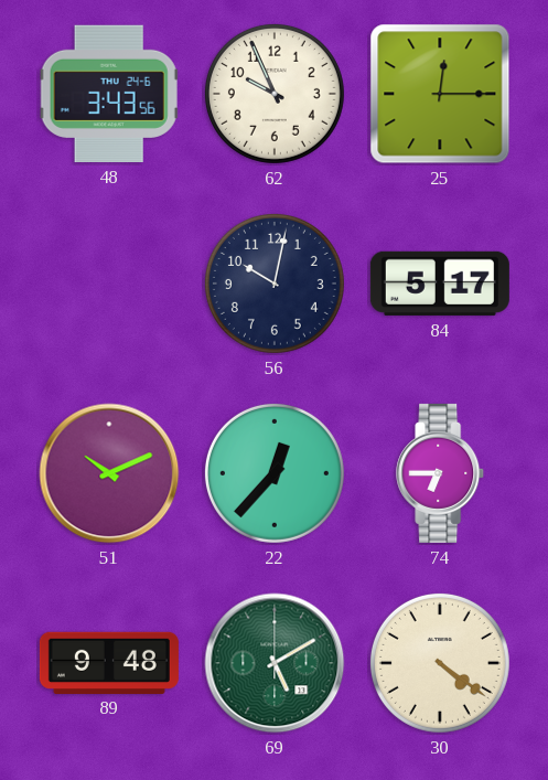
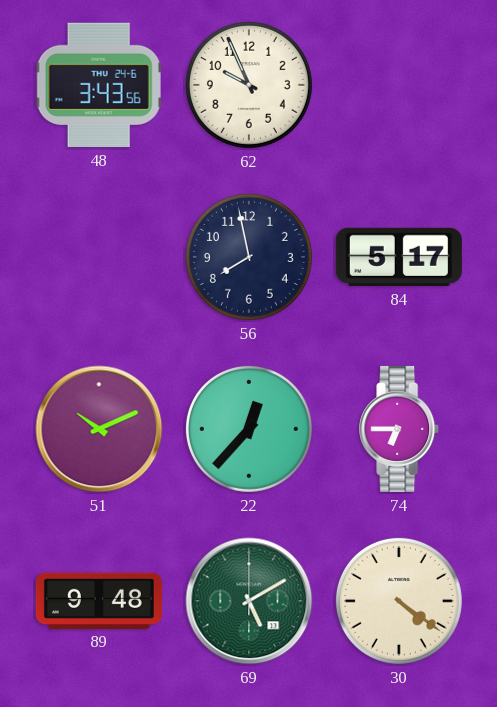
25: 12:15 -> none
56: 10:02 -> 7:58
